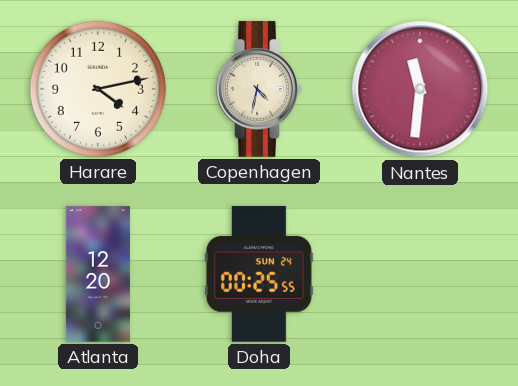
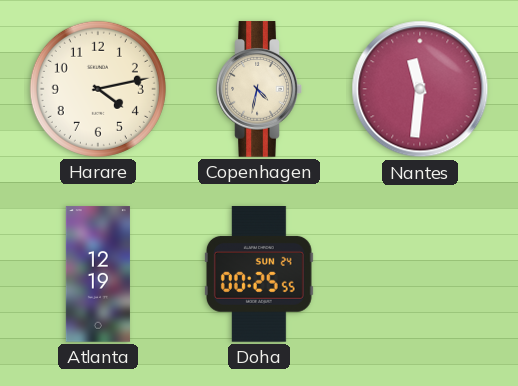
Atlanta: 12:20 -> 12:19
